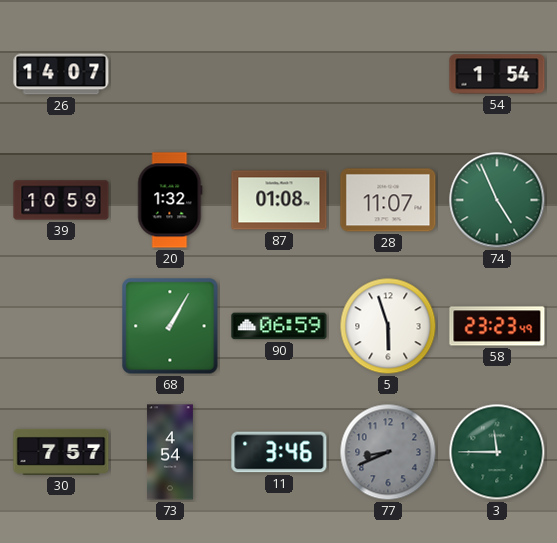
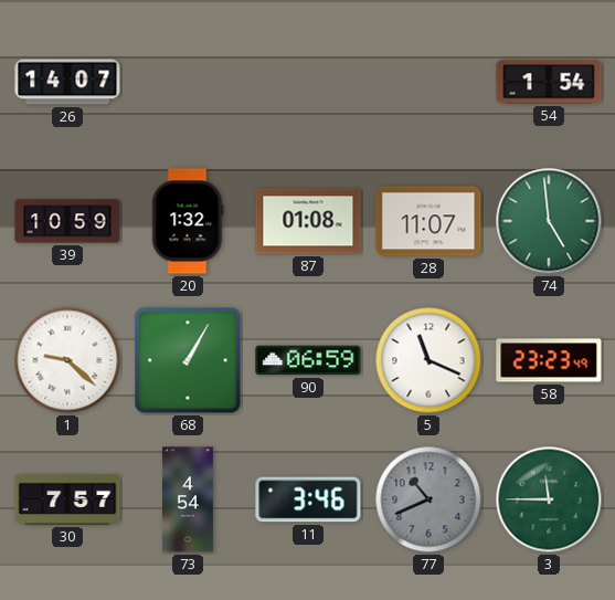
74: 4:56 -> 4:59
1: none -> 9:22
5: 5:57 -> 11:19
77: 8:41 -> 10:41
